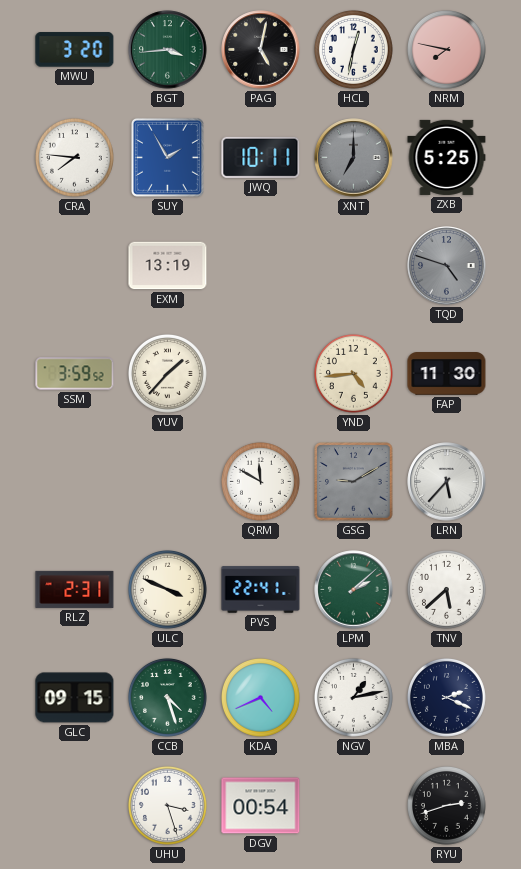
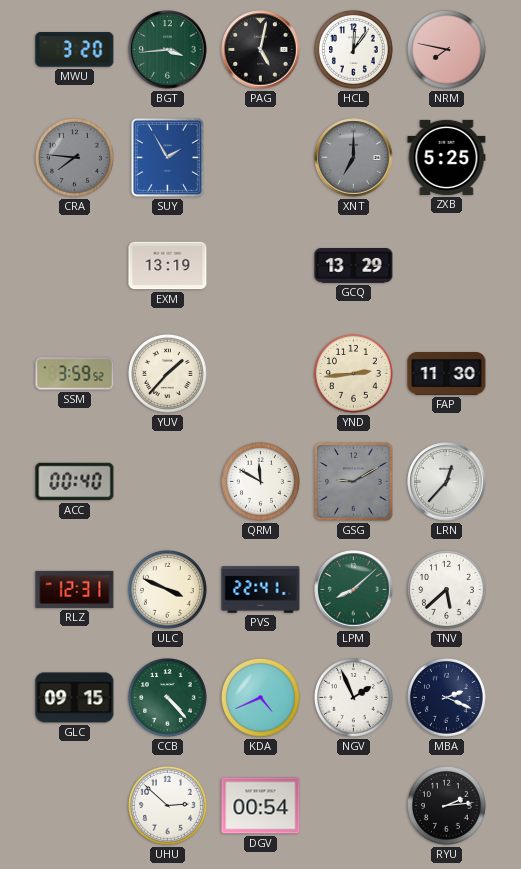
HCL: 12:32 -> 12:06
CRA dial: white -> grey
JWQ: 10:11 -> none
GCQ: none -> 13:29
TQD: 4:48 -> none
YND: 4:44 -> 2:44
ACC: none -> 00:40
LRN: 5:37 -> 12:37
RLZ: 2:31 -> 12:31
LPM: 2:08 -> 8:08
CCB: 4:27 -> 4:23
NGV: 1:13 -> 1:56
UHU: 3:27 -> 2:52
RYU: 2:42 -> 2:14
